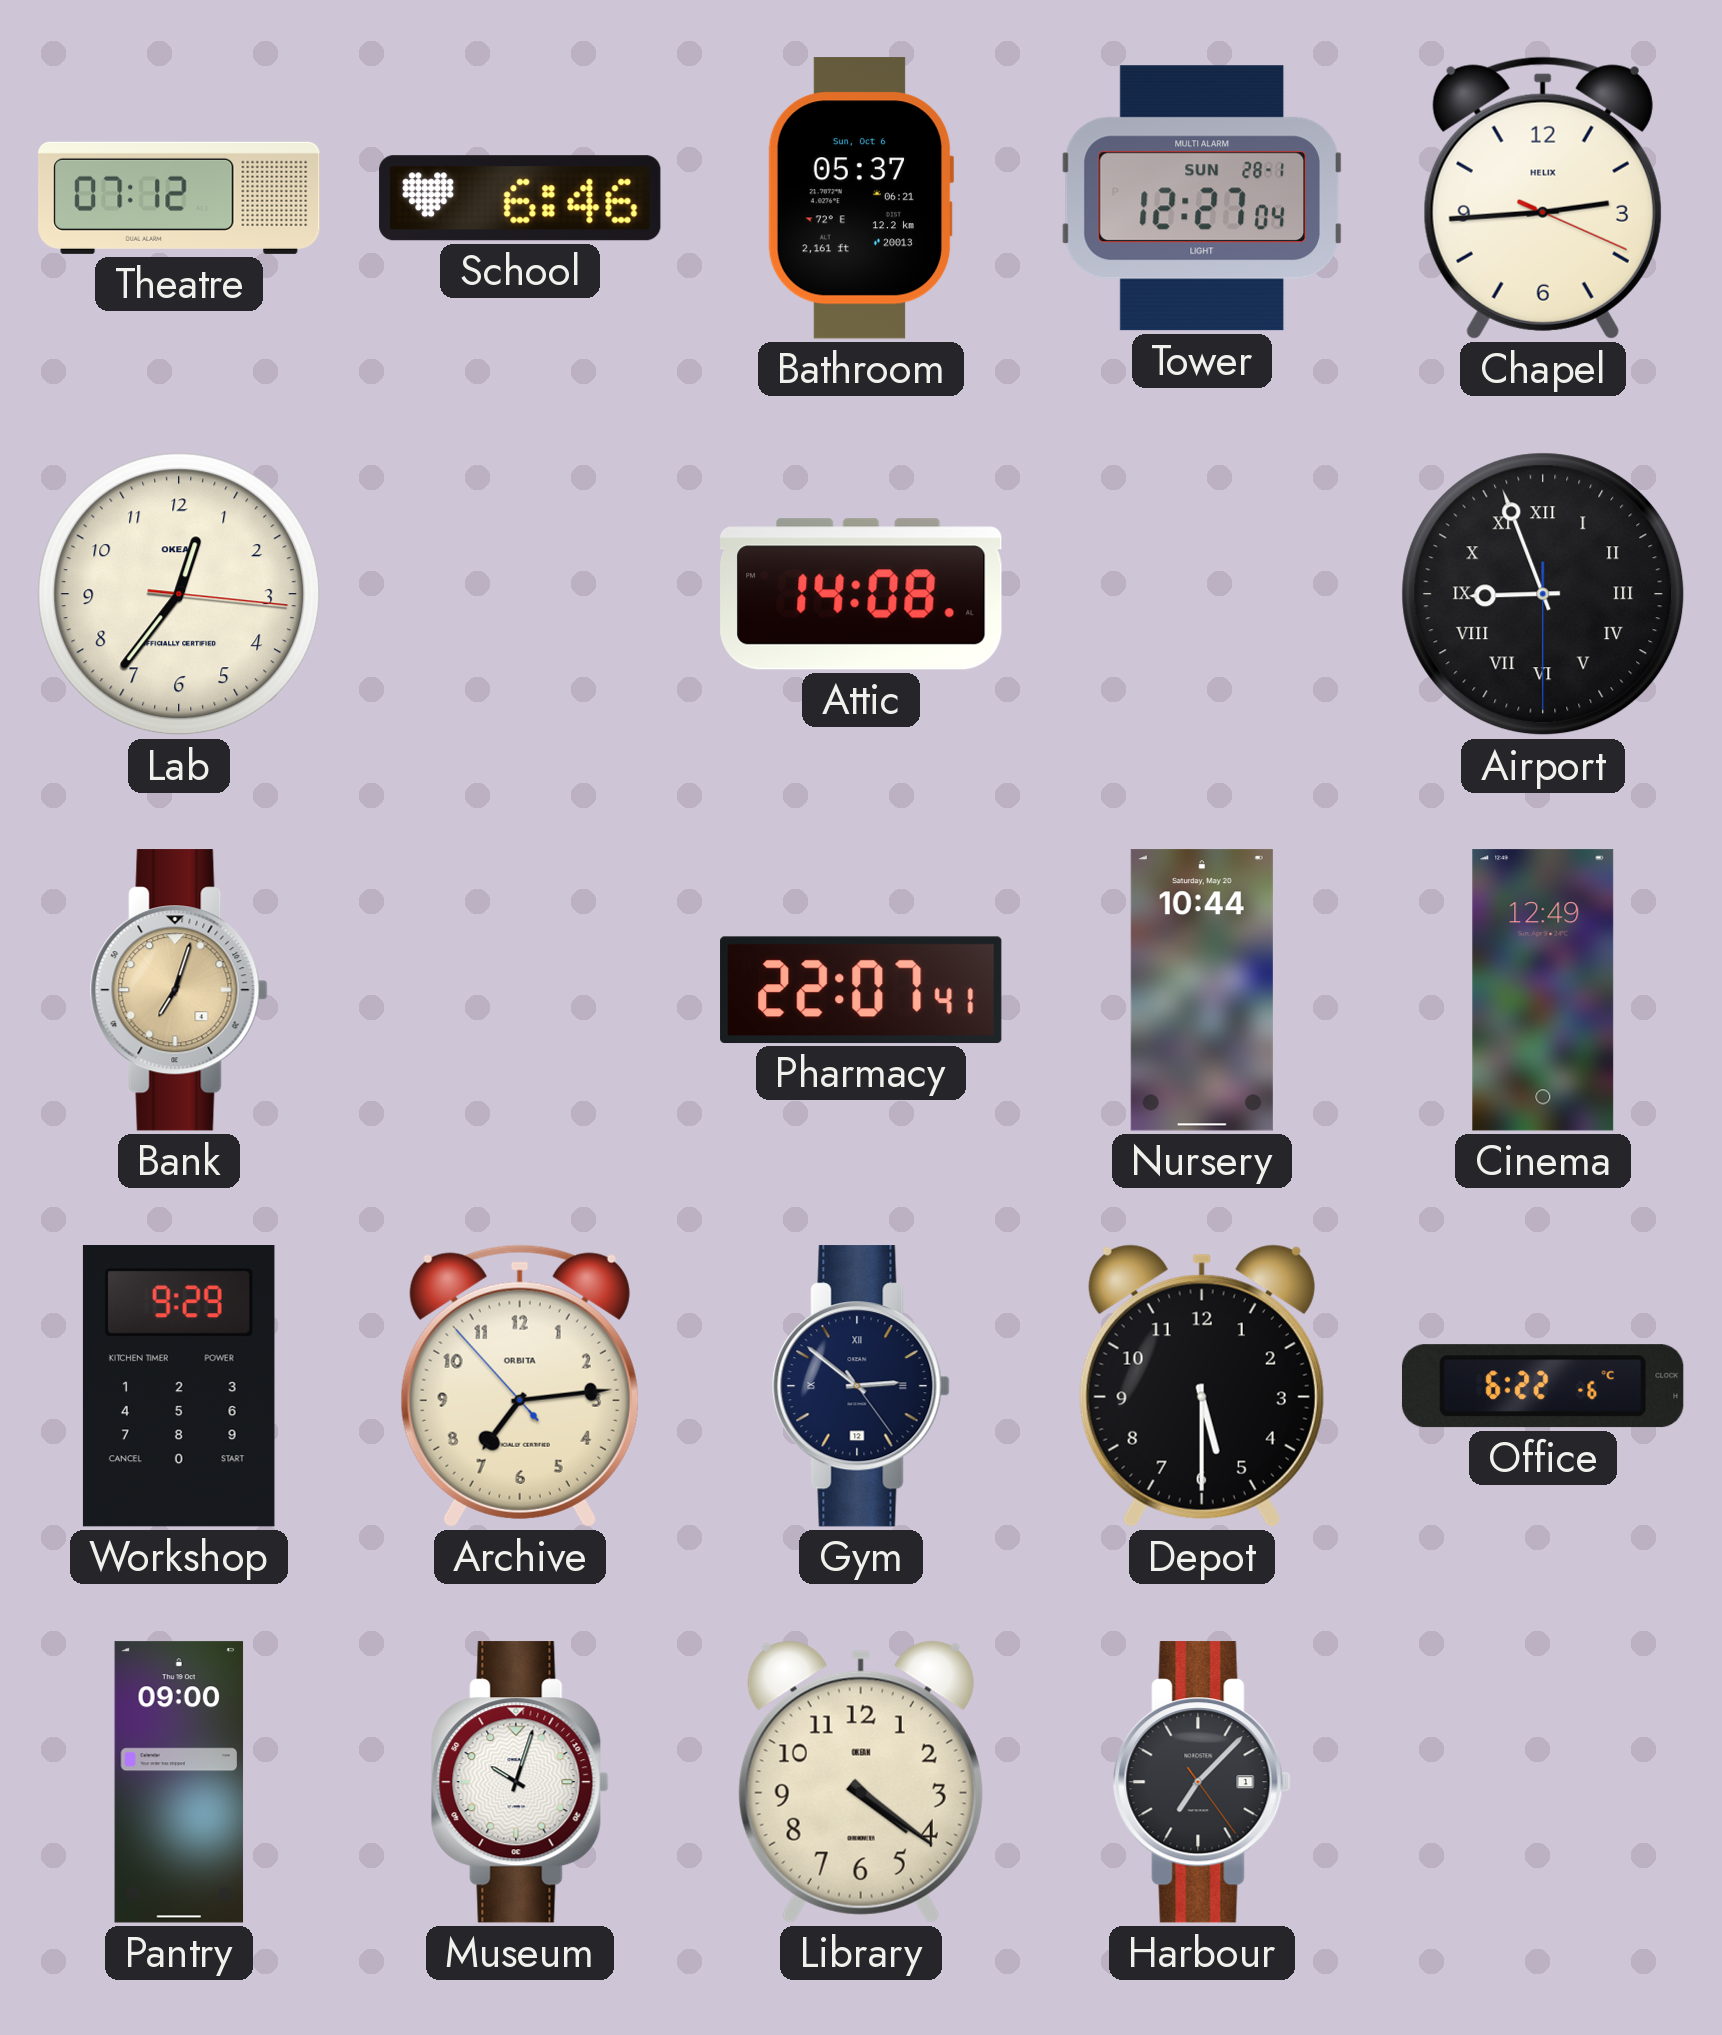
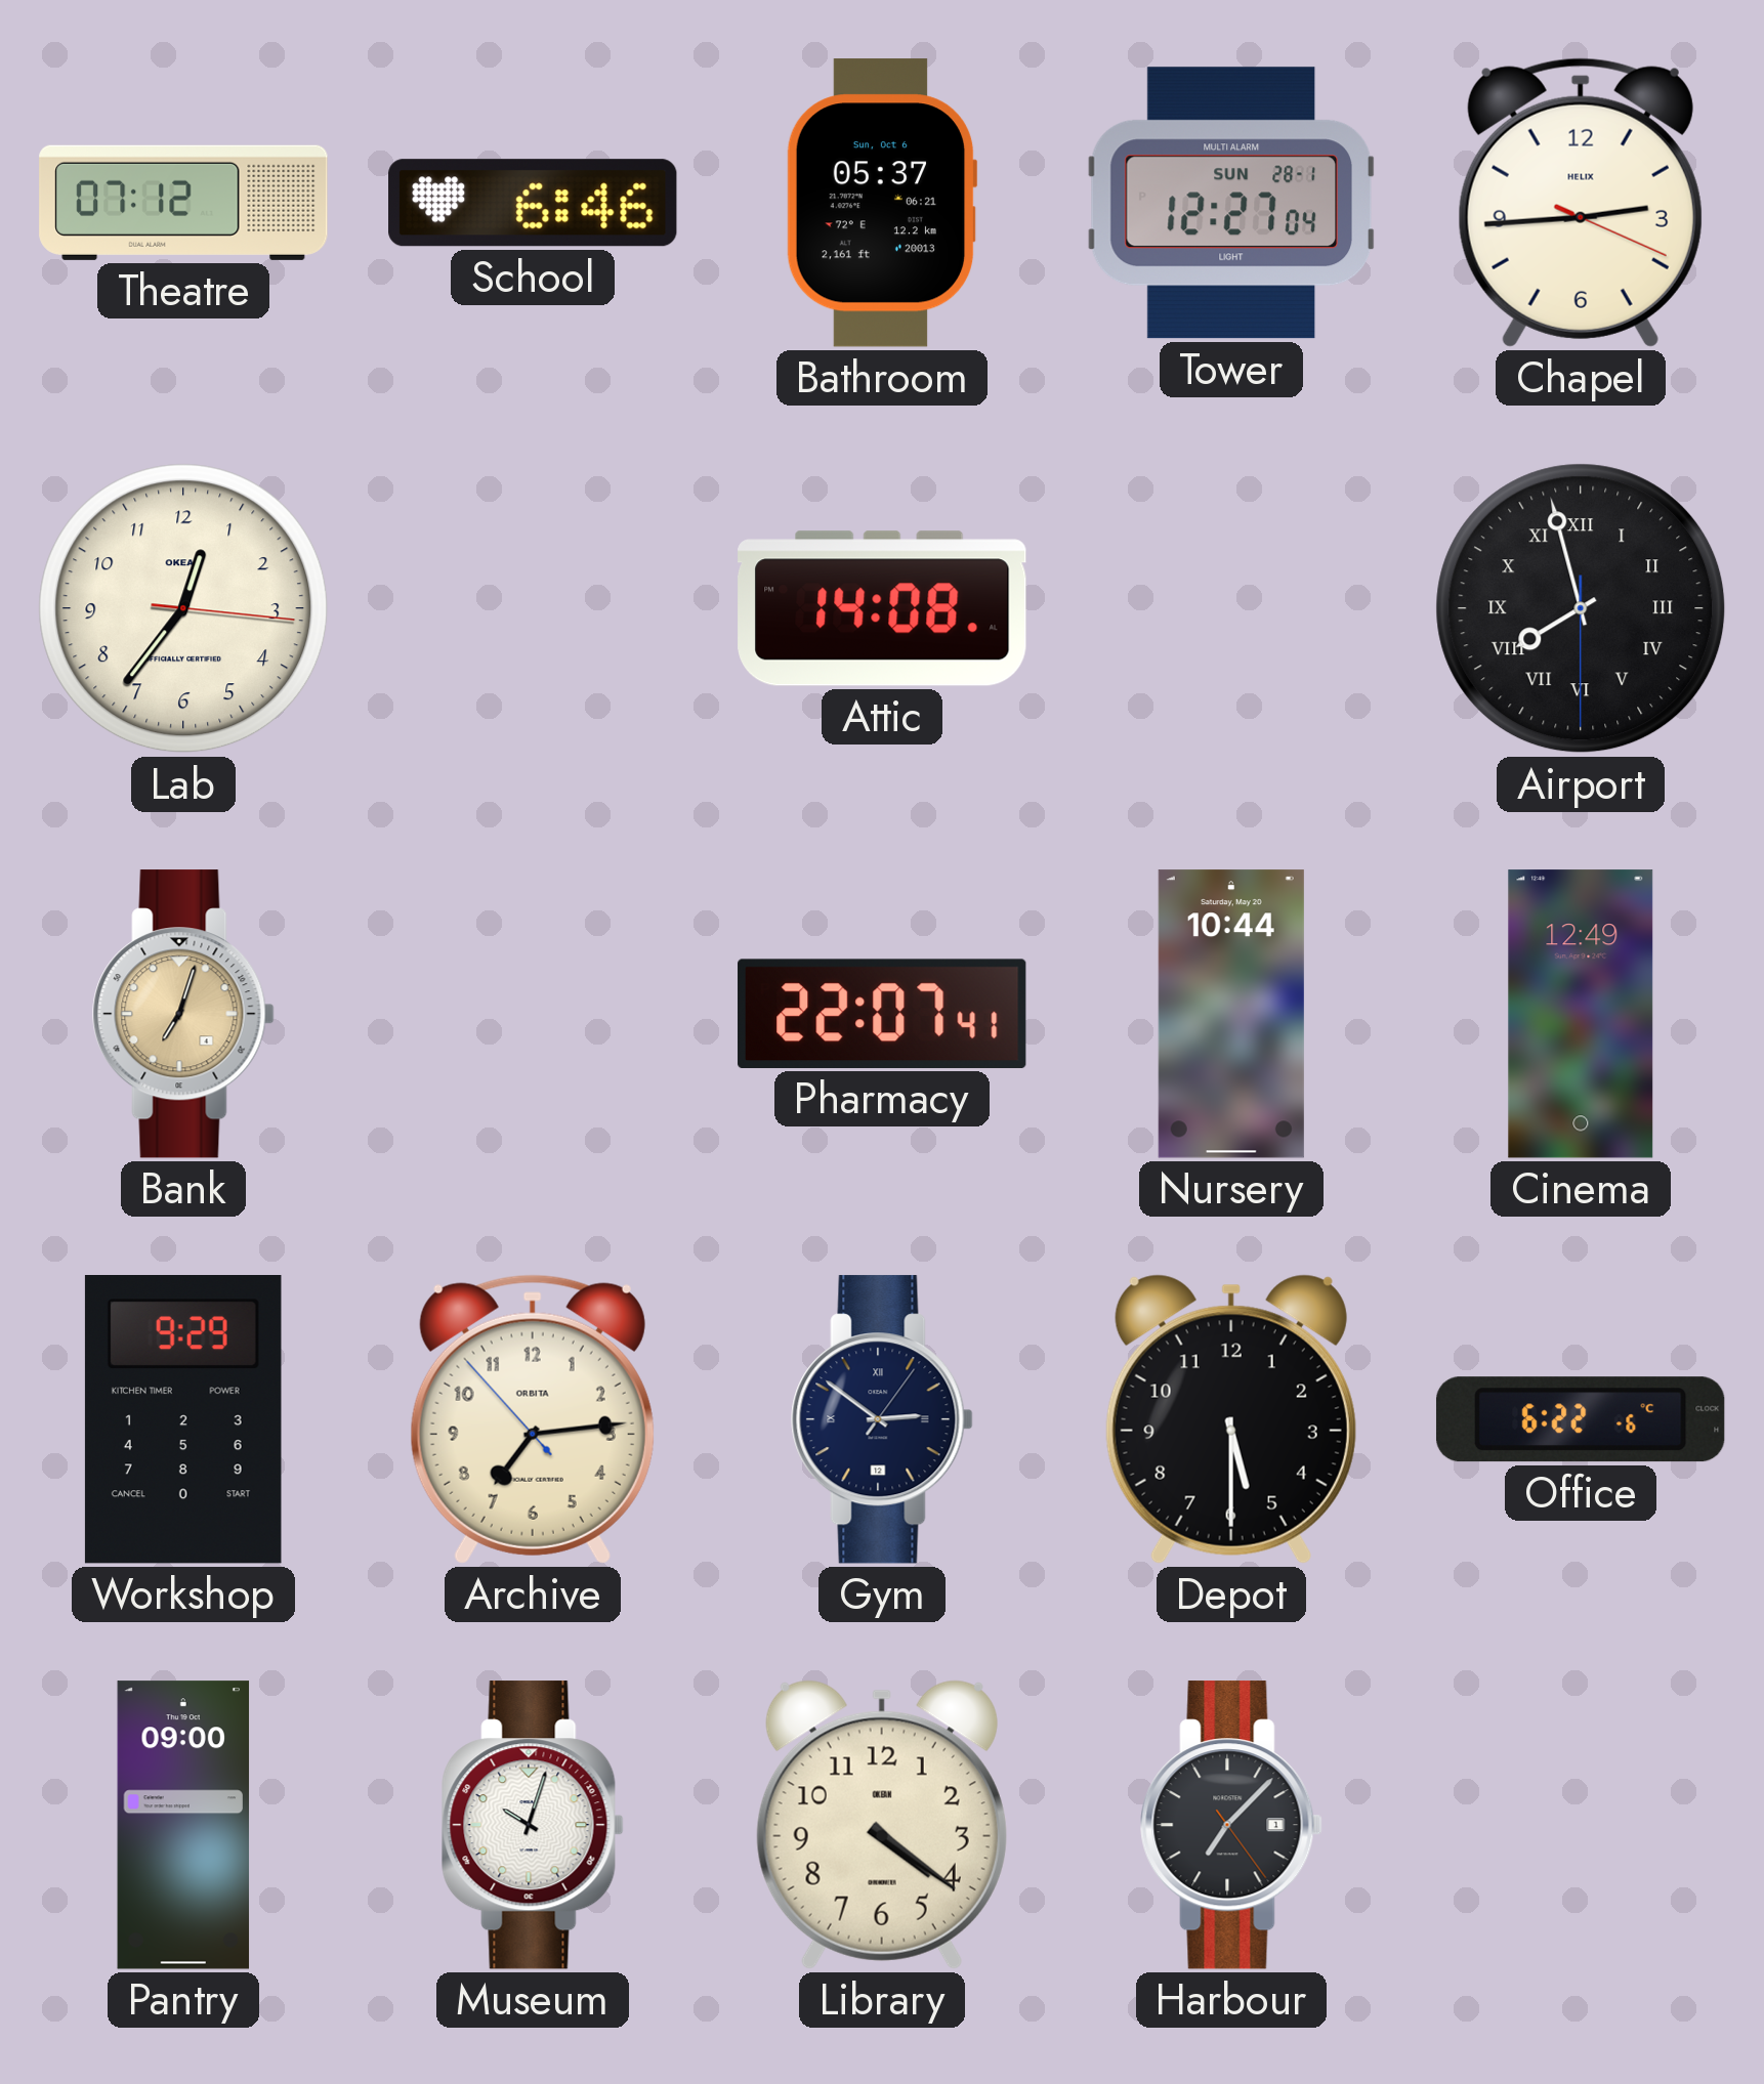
Airport: 8:56 -> 7:57
Gym: 2:51:24 -> 2:51:06
